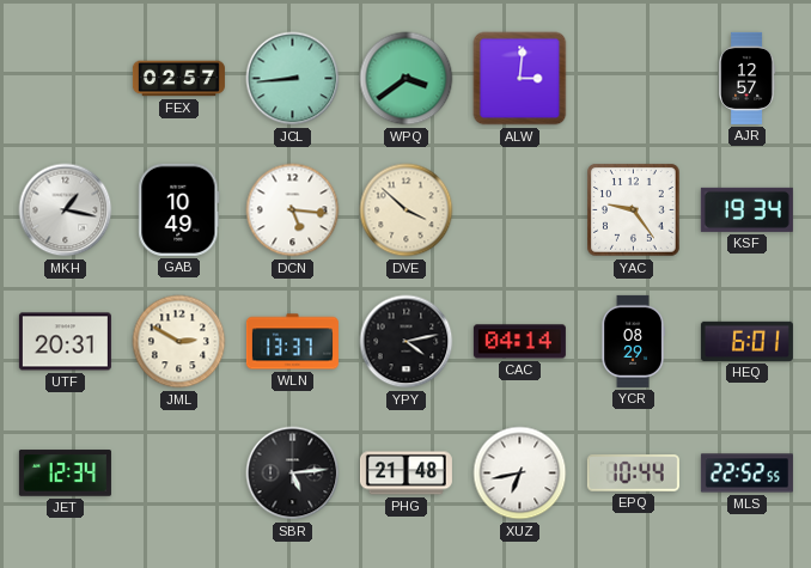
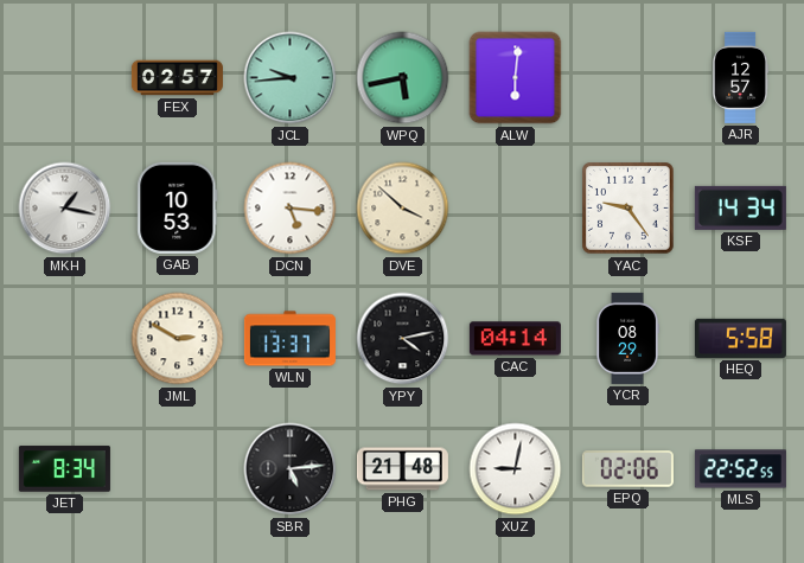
JCL: 8:44 -> 9:44
WPQ: 3:39 -> 5:43
ALW: 3:01 -> 6:01
GAB: 10:49 -> 10:53
KSF: 19:34 -> 14:34
UTF: 20:31 -> none
HEQ: 6:01 -> 5:58
JET: 12:34 -> 8:34
XUZ: 6:43 -> 9:02
EPQ: 10:44 -> 02:06
